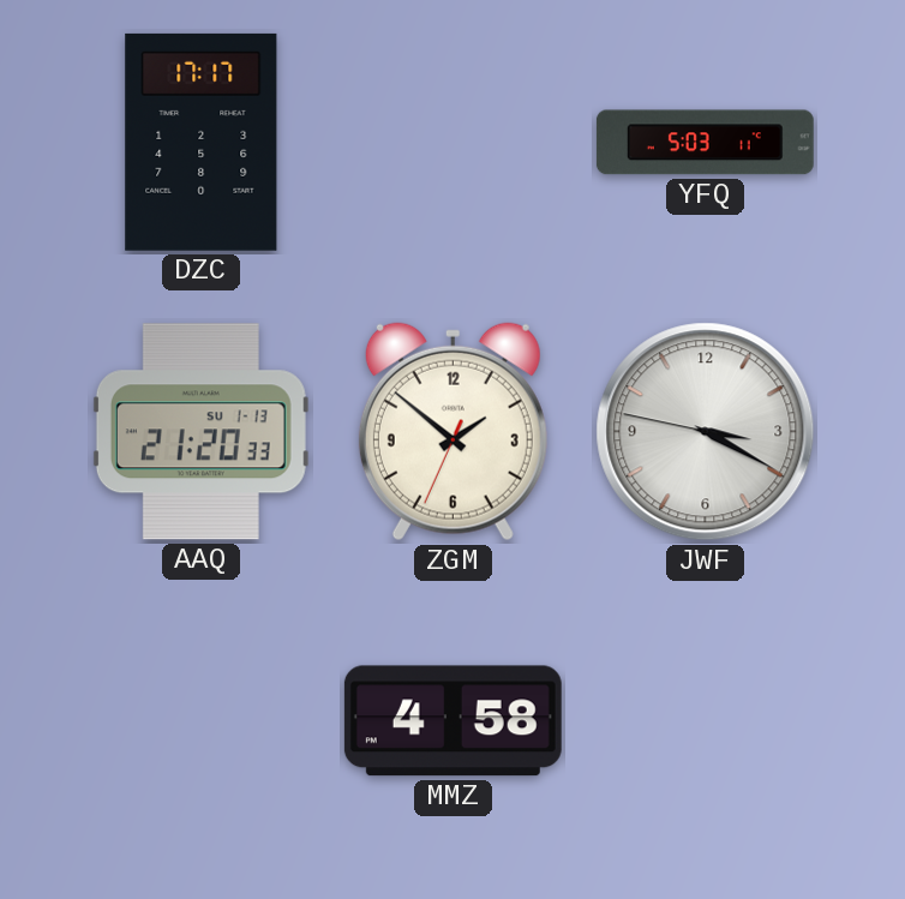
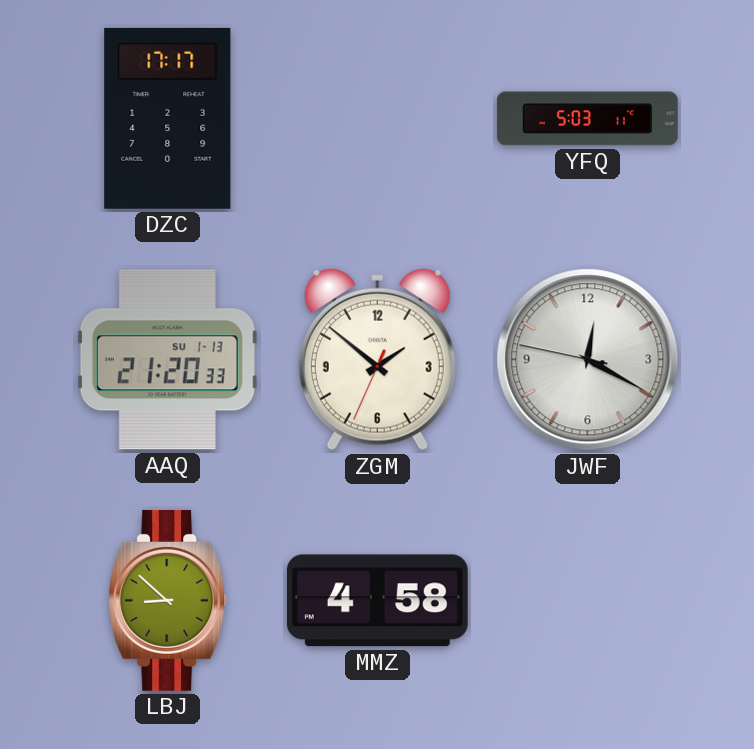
JWF: 3:19 -> 12:19
LBJ: none -> 8:52
